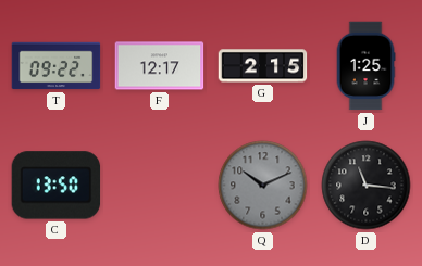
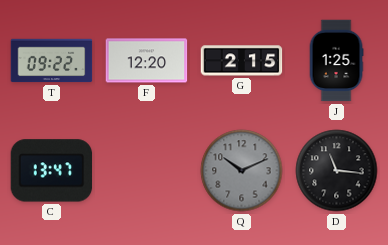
F: 12:17 -> 12:20
C: 13:50 -> 13:47
